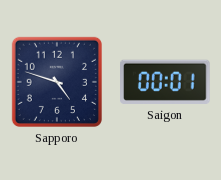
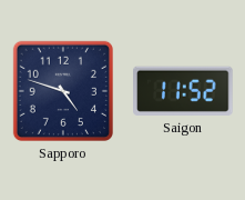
Saigon: 00:01 -> 11:52
